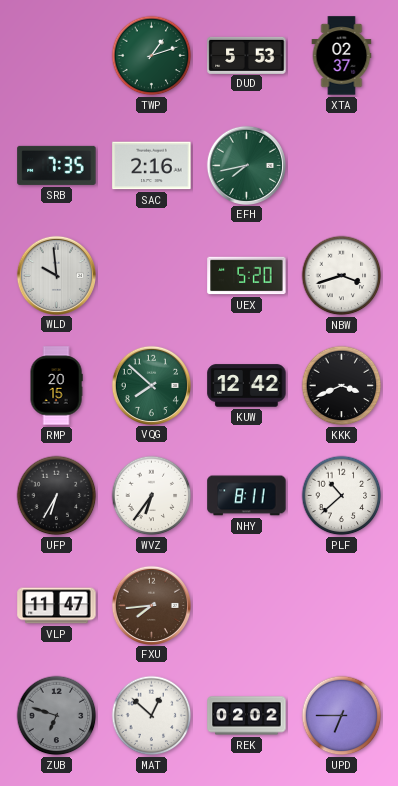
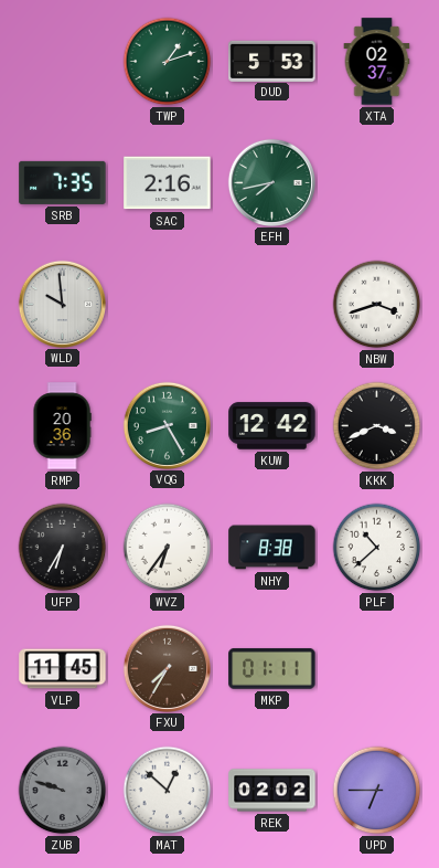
UEX: 5:20 -> none
RMP: 20:15 -> 20:36
VQG: 7:52 -> 8:25
NHY: 8:11 -> 8:38
VLP: 11:47 -> 11:45
FXU: 7:44 -> 7:35
MKP: none -> 01:11
ZUB: 6:48 -> 9:48
